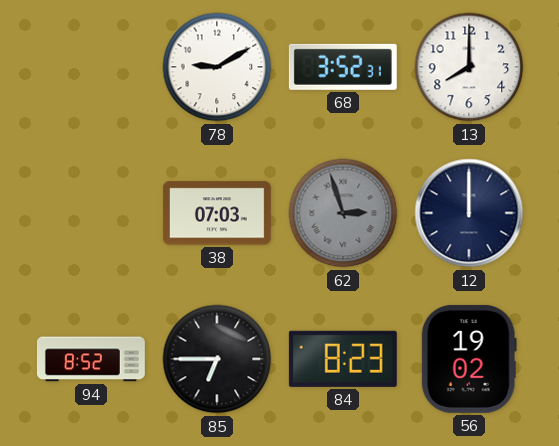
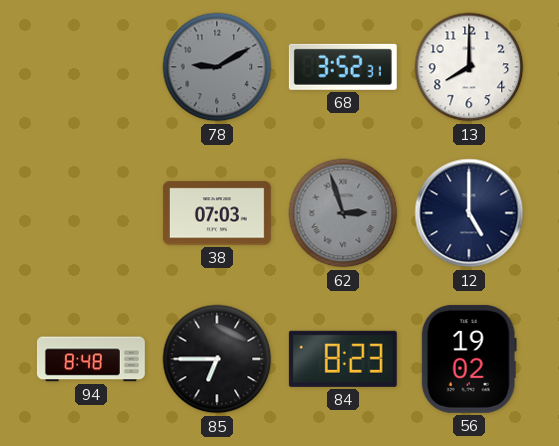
78 dial: white -> grey
12: 12:00 -> 5:00
94: 8:52 -> 8:48
